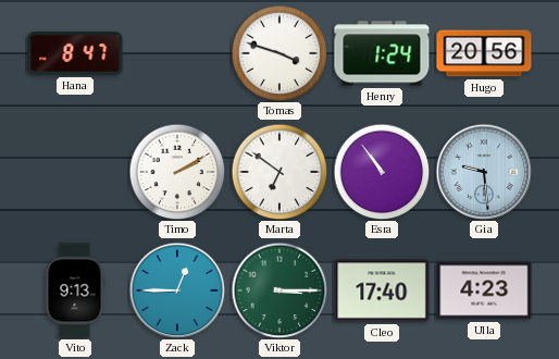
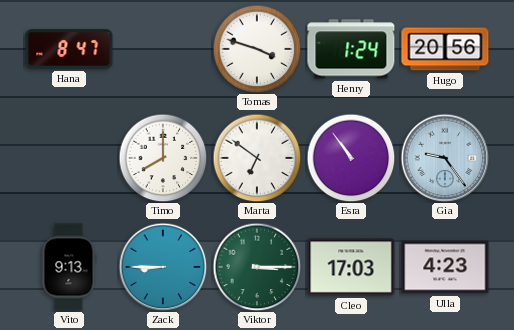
Timo: 2:10 -> 8:00
Gia: 9:29 -> 9:24
Zack: 12:45 -> 8:45
Cleo: 17:40 -> 17:03
